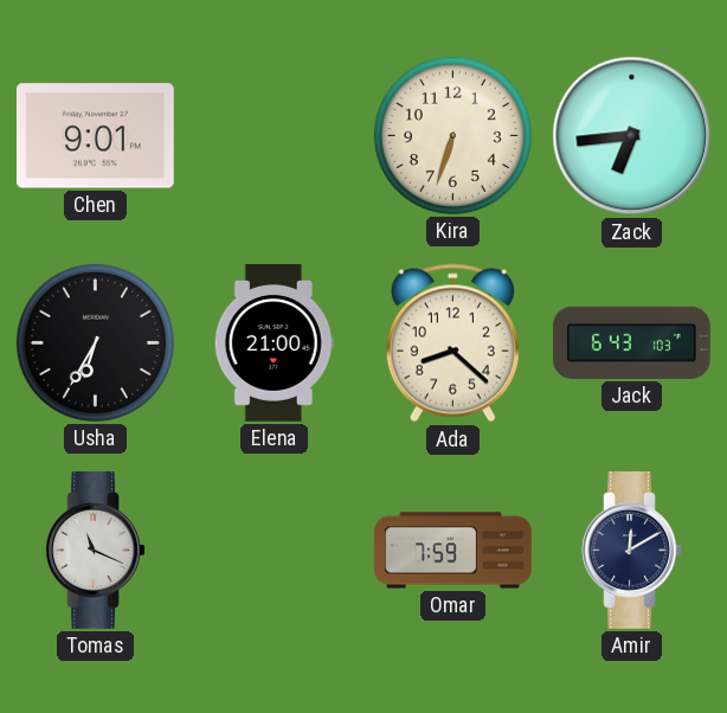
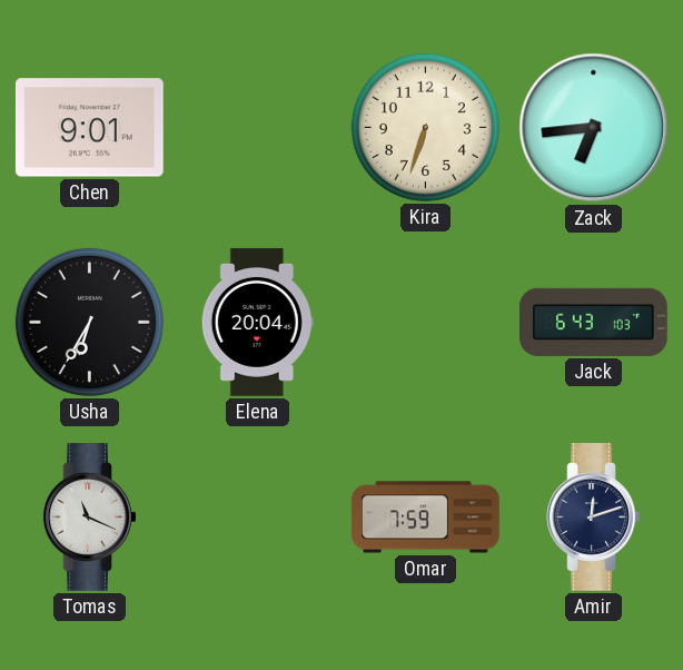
Elena: 21:00 -> 20:04
Ada: 8:22 -> none
Amir: 12:10 -> 12:12
